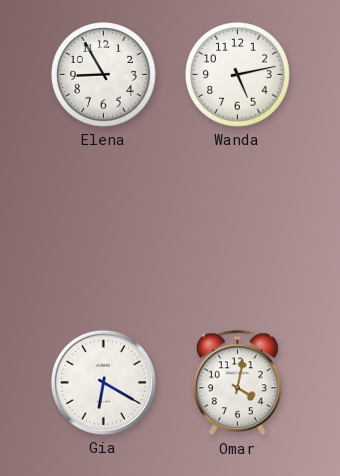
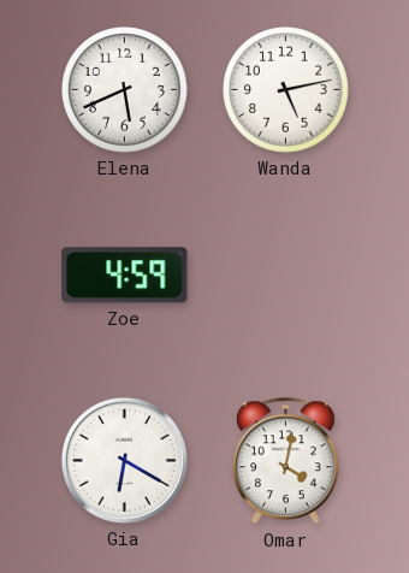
Elena: 8:55 -> 5:41
Zoe: none -> 4:59
